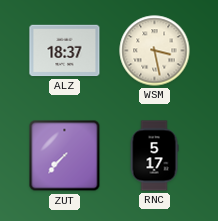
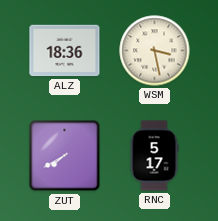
ALZ: 18:37 -> 18:36
ZUT: 7:37 -> 7:40
